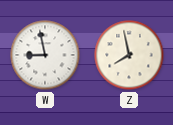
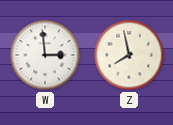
W: 8:58 -> 2:59
